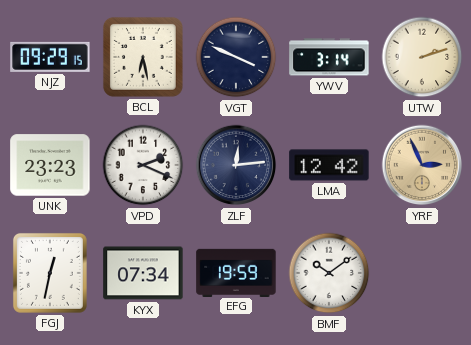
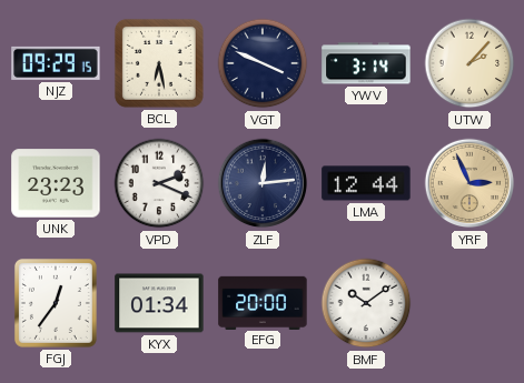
UTW: 2:12 -> 2:07
LMA: 12:42 -> 12:44
FGJ: 12:32 -> 12:36
KYX: 07:34 -> 01:34
EFG: 19:59 -> 20:00
